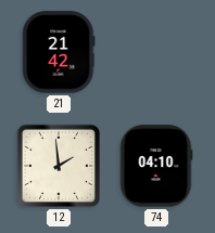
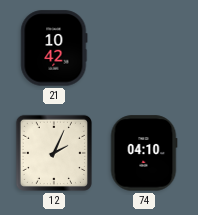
21: 21:42 -> 10:42
12: 1:59 -> 2:04
